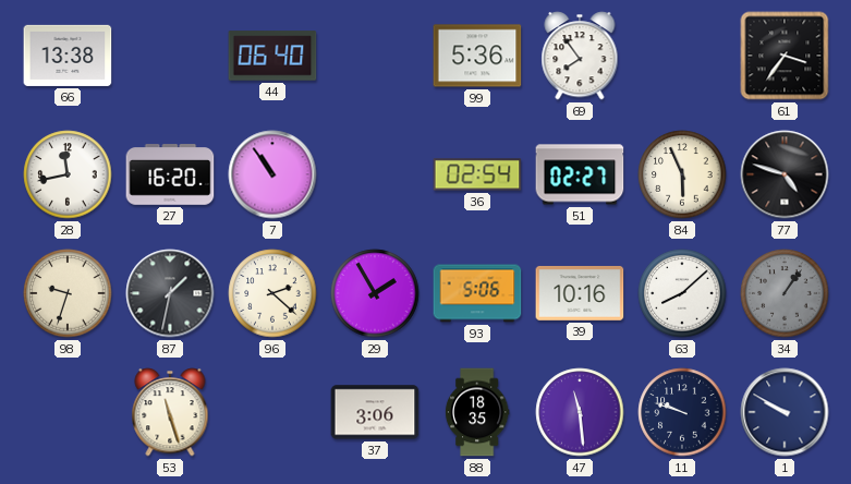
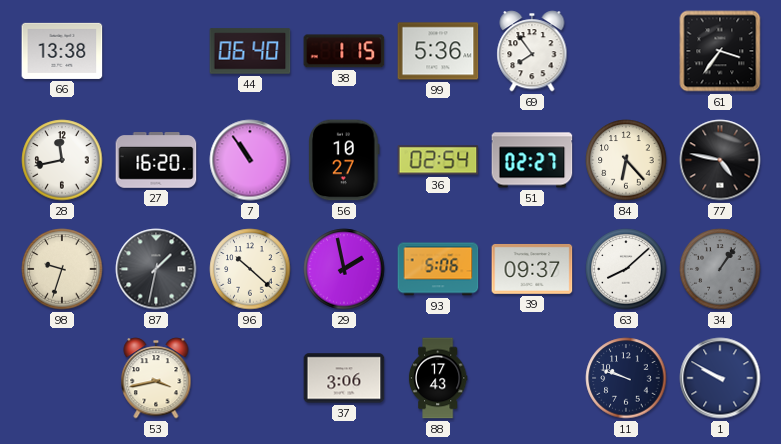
38: none -> 1:15
56: none -> 10:27
84: 5:56 -> 6:23
77: 4:48 -> 4:47
96: 2:22 -> 10:22
29: 1:55 -> 1:58
39: 10:16 -> 09:37
53: 11:27 -> 3:43
88: 18:35 -> 17:43
47: 11:29 -> none
